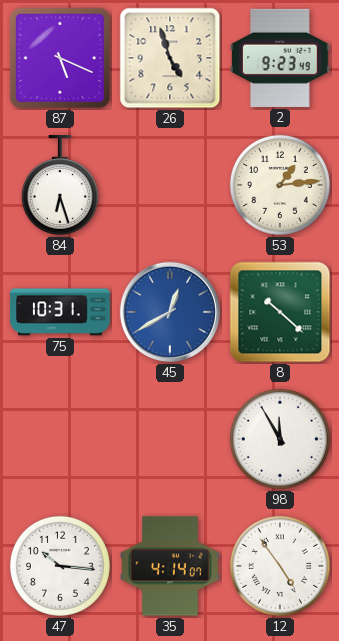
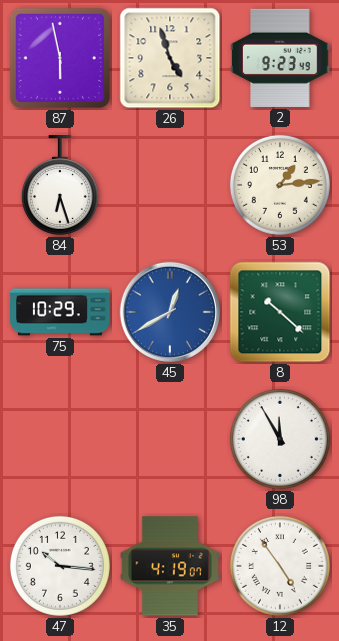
87: 5:19 -> 5:58
75: 10:31 -> 10:29
35: 4:14 -> 4:19
